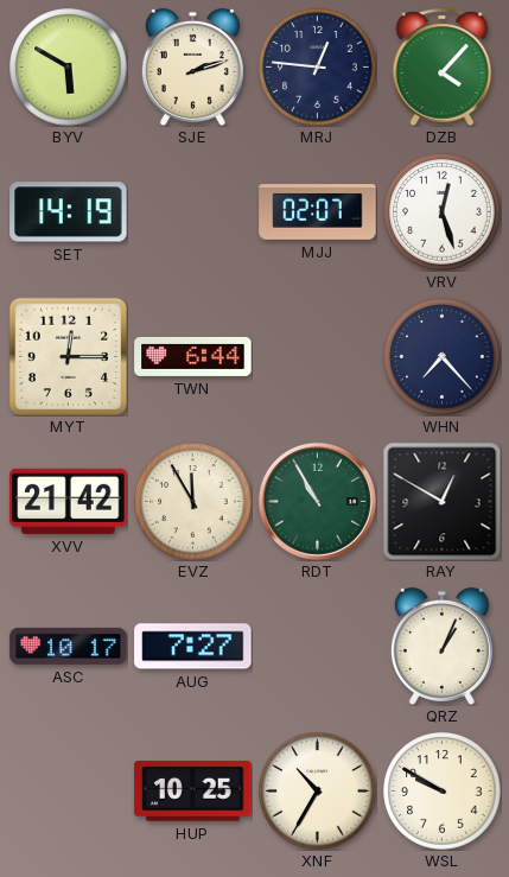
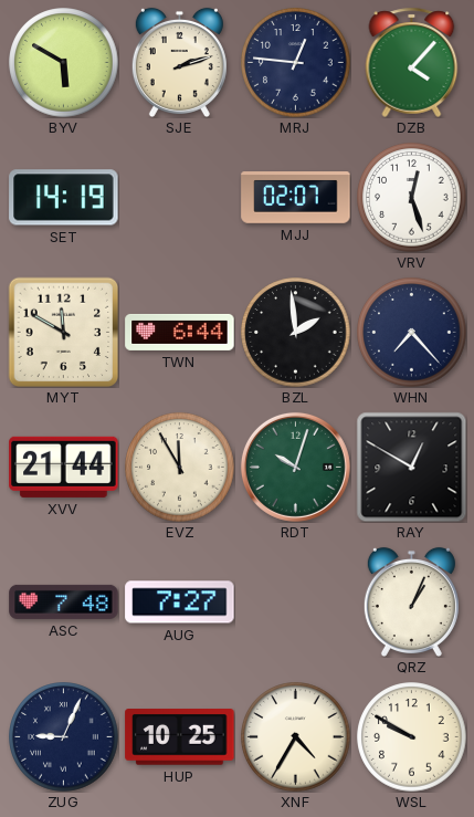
MYT: 12:15 -> 11:50
BZL: none -> 1:59
XVV: 21:42 -> 21:44
RDT: 10:55 -> 10:03
ASC: 10:17 -> 7:48
ZUG: none -> 9:04
XNF: 10:35 -> 4:35
